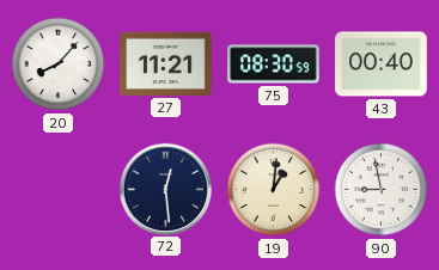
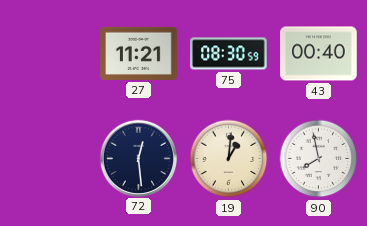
20: 8:07 -> none
90: 8:58 -> 7:58
